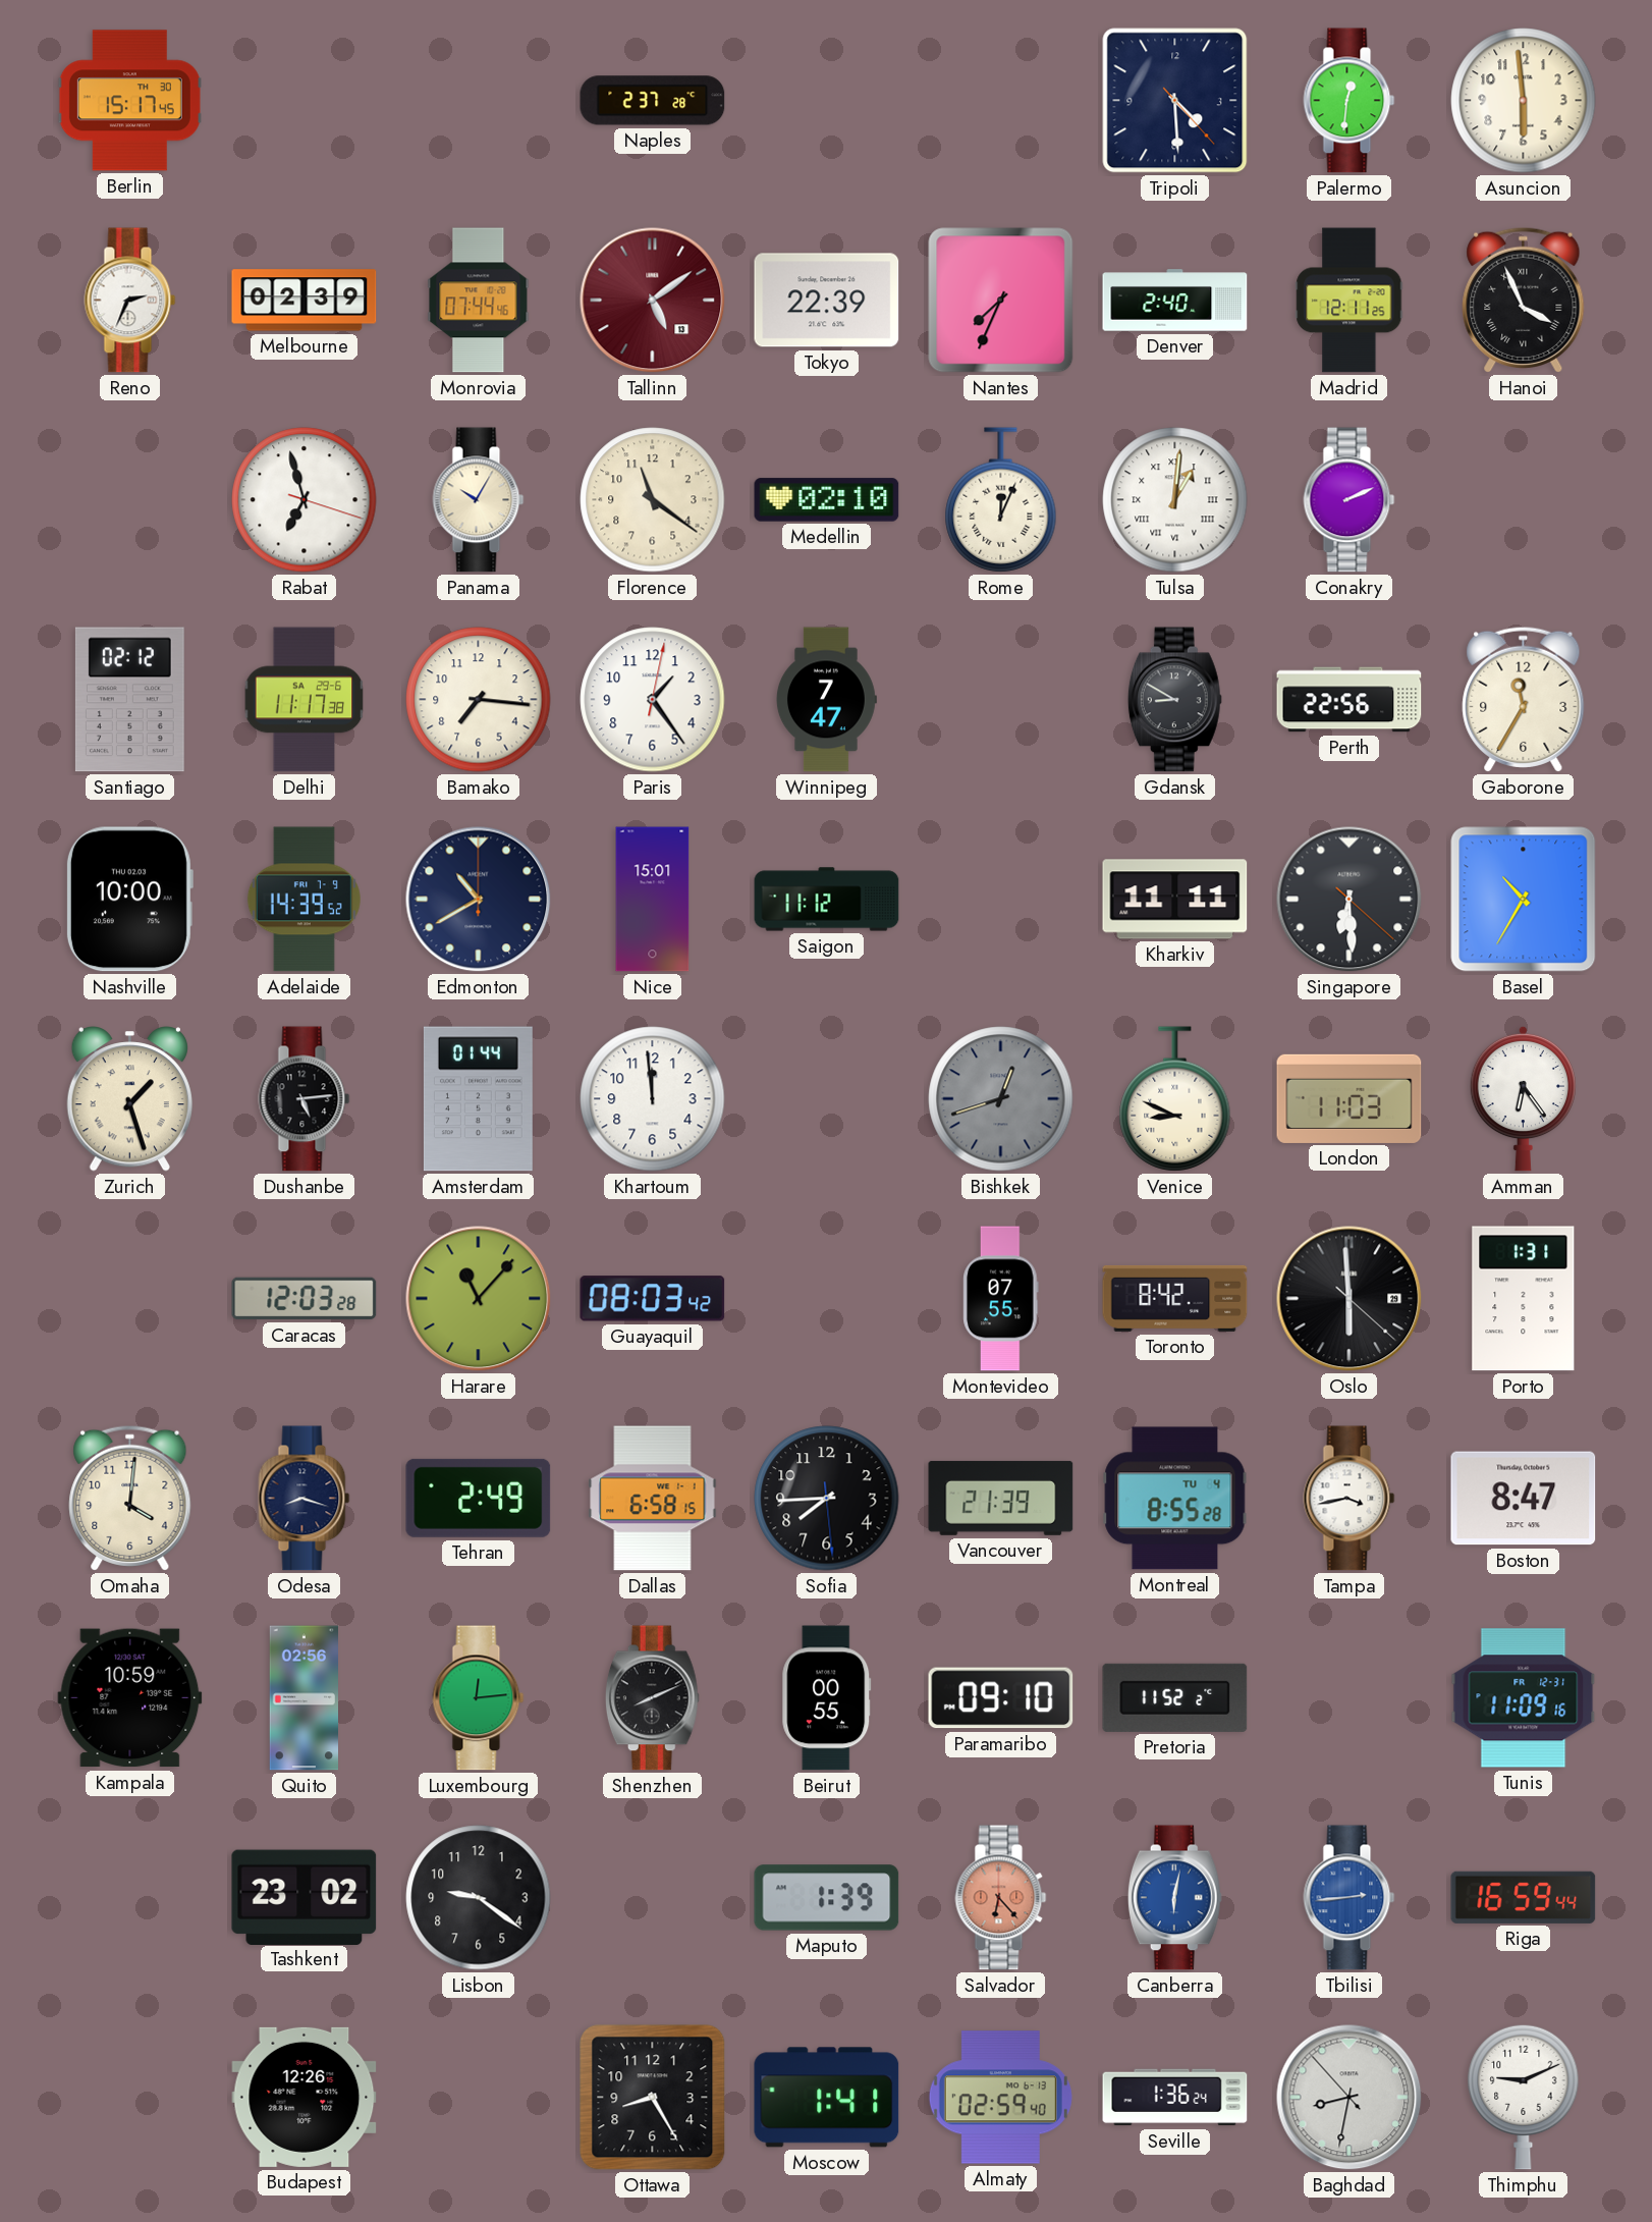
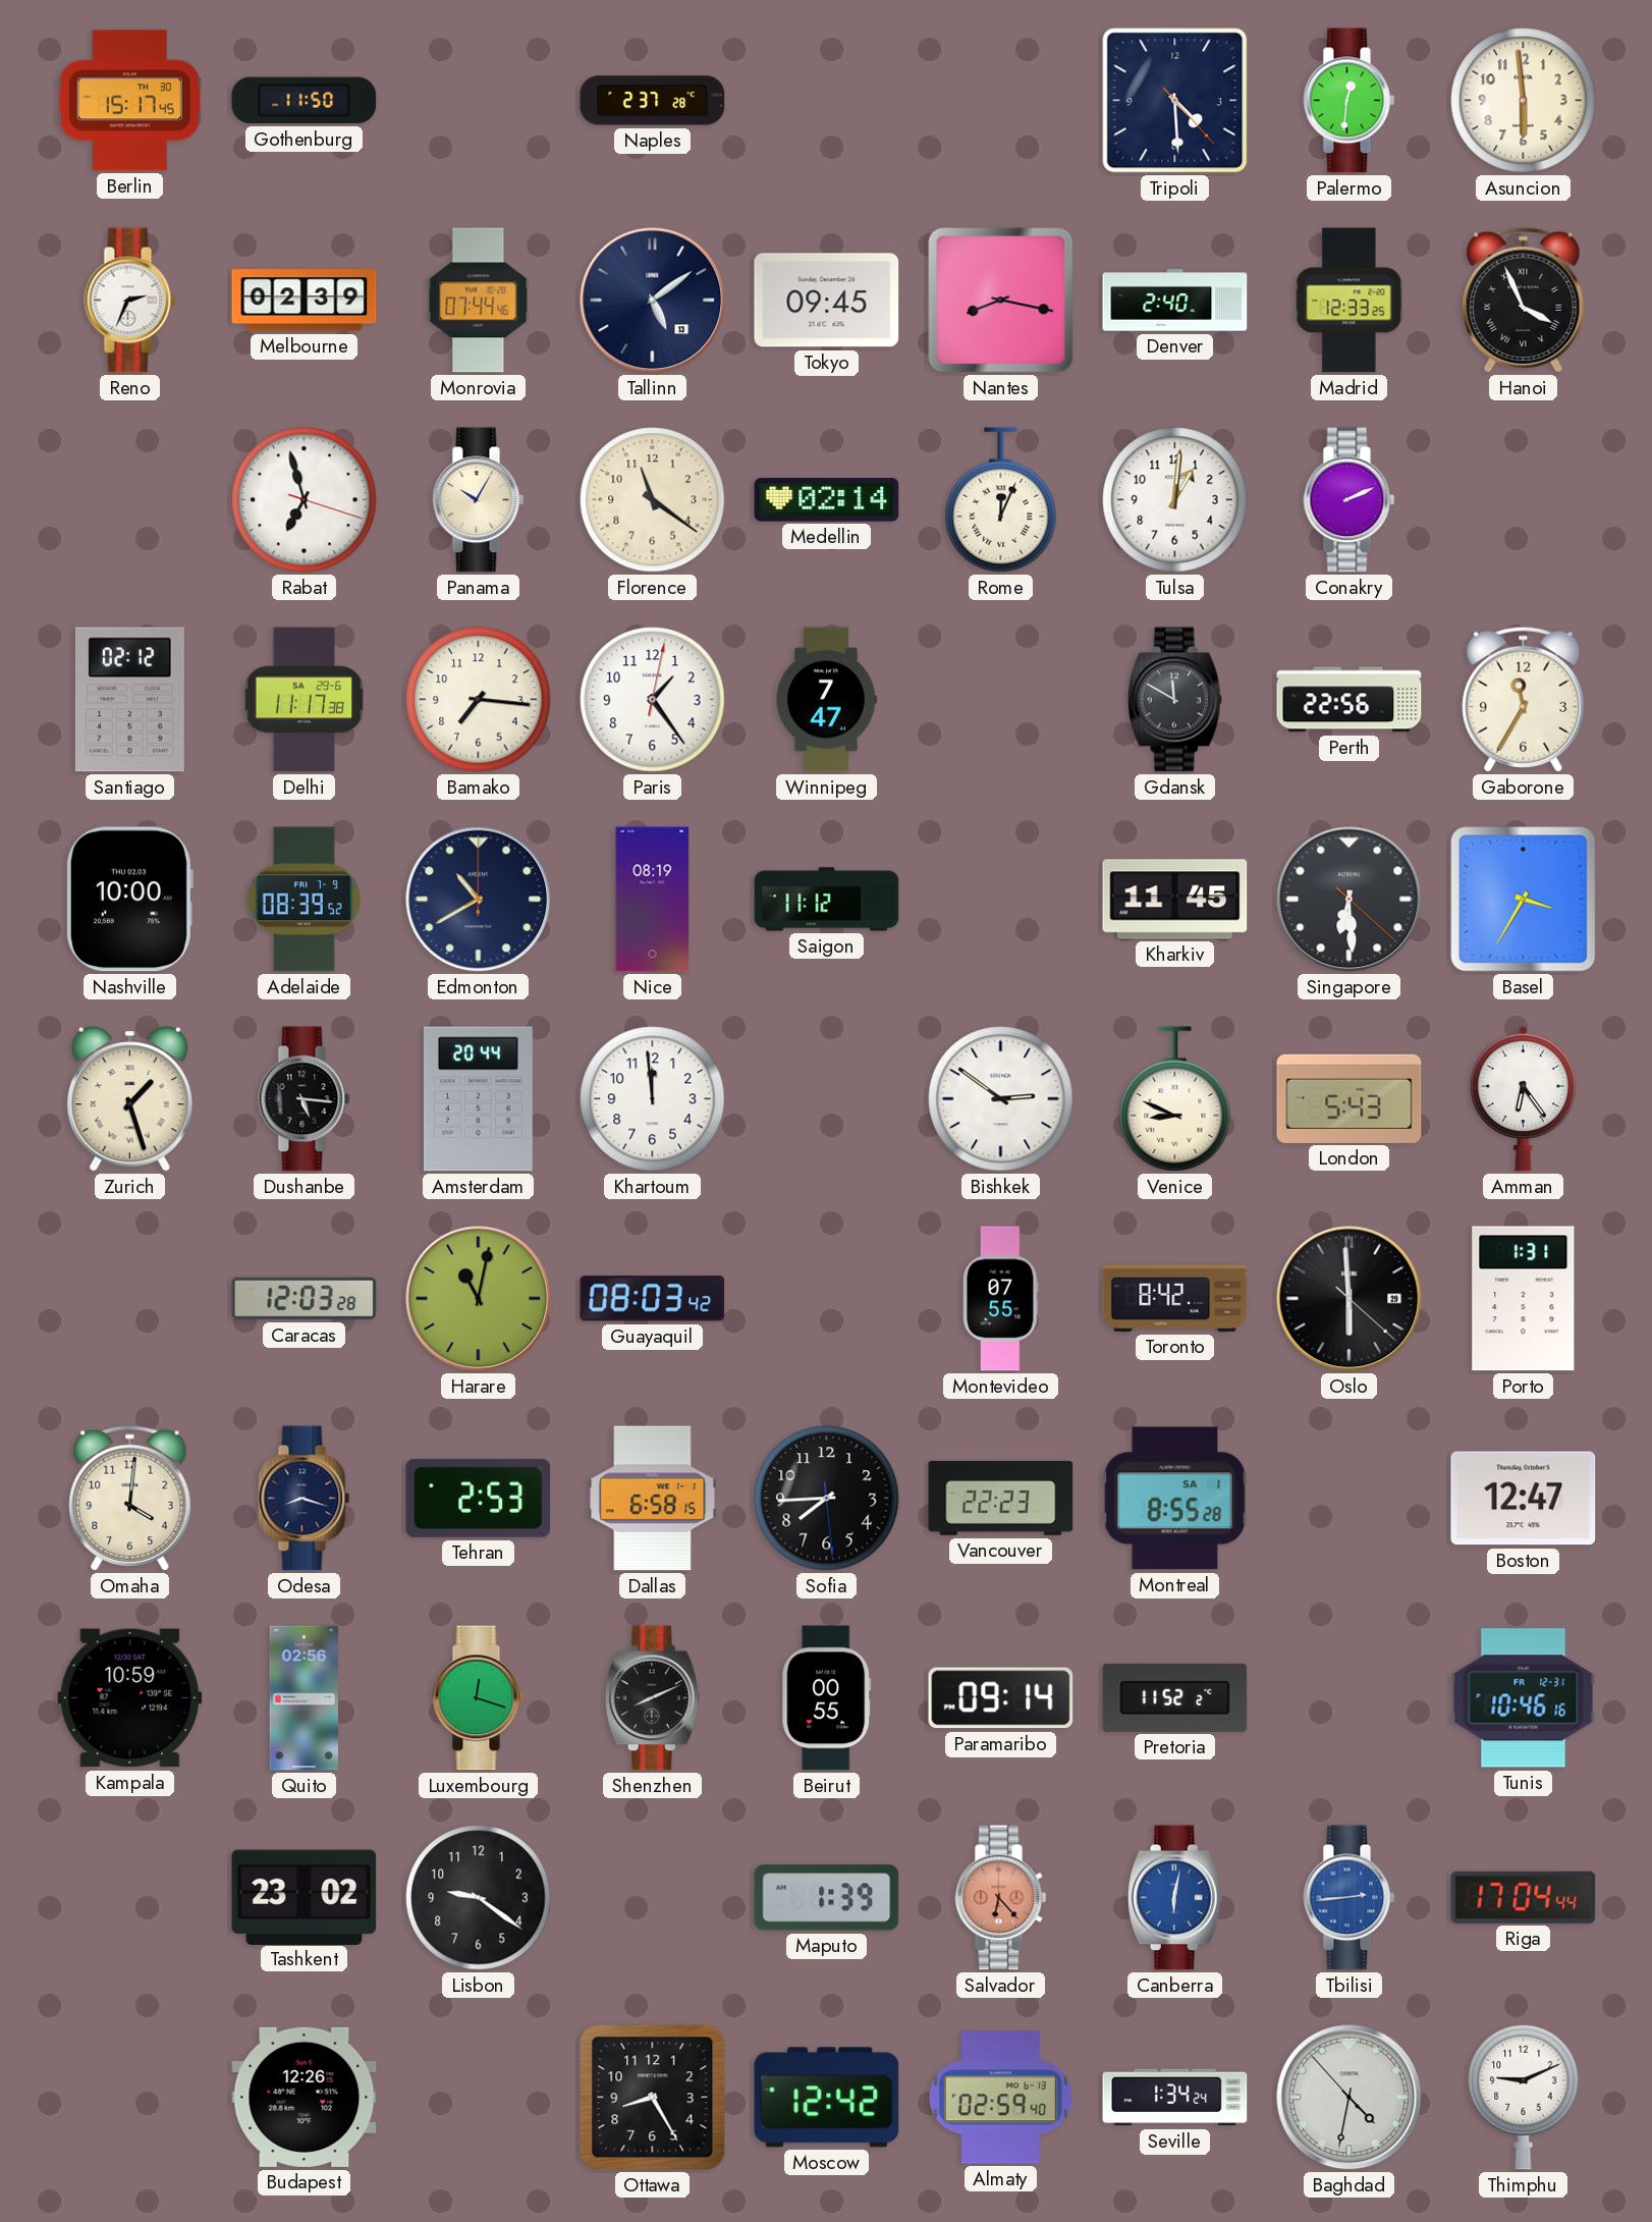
Gothenburg: none -> 11:50
Tallinn dial: burgundy -> navy
Tokyo: 22:39 -> 09:45
Nantes: 7:34 -> 8:17
Madrid: 12:11 -> 12:33
Medellin: 02:10 -> 02:14
Tulsa numerals: Roman -> Arabic
Gdansk: 8:50 -> 11:50
Adelaide: 14:39 -> 08:39
Nice: 15:01 -> 08:19
Kharkiv: 11:11 -> 11:45
Basel: 10:35 -> 3:35
Dushanbe: 5:14 -> 5:16
Amsterdam: 01:44 -> 20:44
Bishkek: 12:42 -> 2:51
Bishkek dial: grey -> white
London: 11:03 -> 5:43
Harare: 11:07 -> 11:02
Tehran: 2:49 -> 2:53
Vancouver: 21:39 -> 22:23
Montreal date: TU 4 -> SA 1
Tampa: 3:43 -> none
Boston: 8:47 -> 12:47
Luxembourg: 12:14 -> 12:18
Paramaribo: 09:10 -> 09:14
Tunis: 11:09 -> 10:46
Riga: 16:59 -> 17:04
Moscow: 1:41 -> 12:42
Seville: 1:36 -> 1:34
Baghdad: 8:31 -> 4:31
